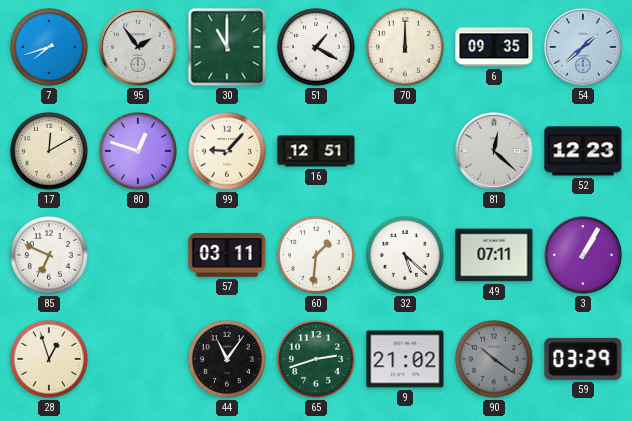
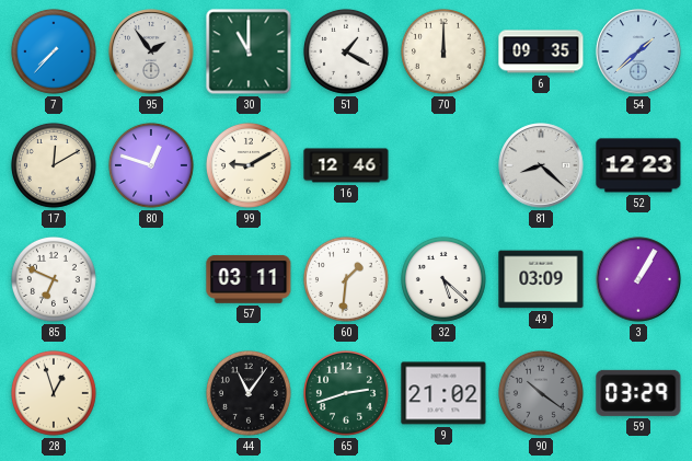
7: 7:42 -> 7:37
99: 9:07 -> 9:10
16: 12:51 -> 12:46
81: 12:22 -> 8:22
49: 07:11 -> 03:09
